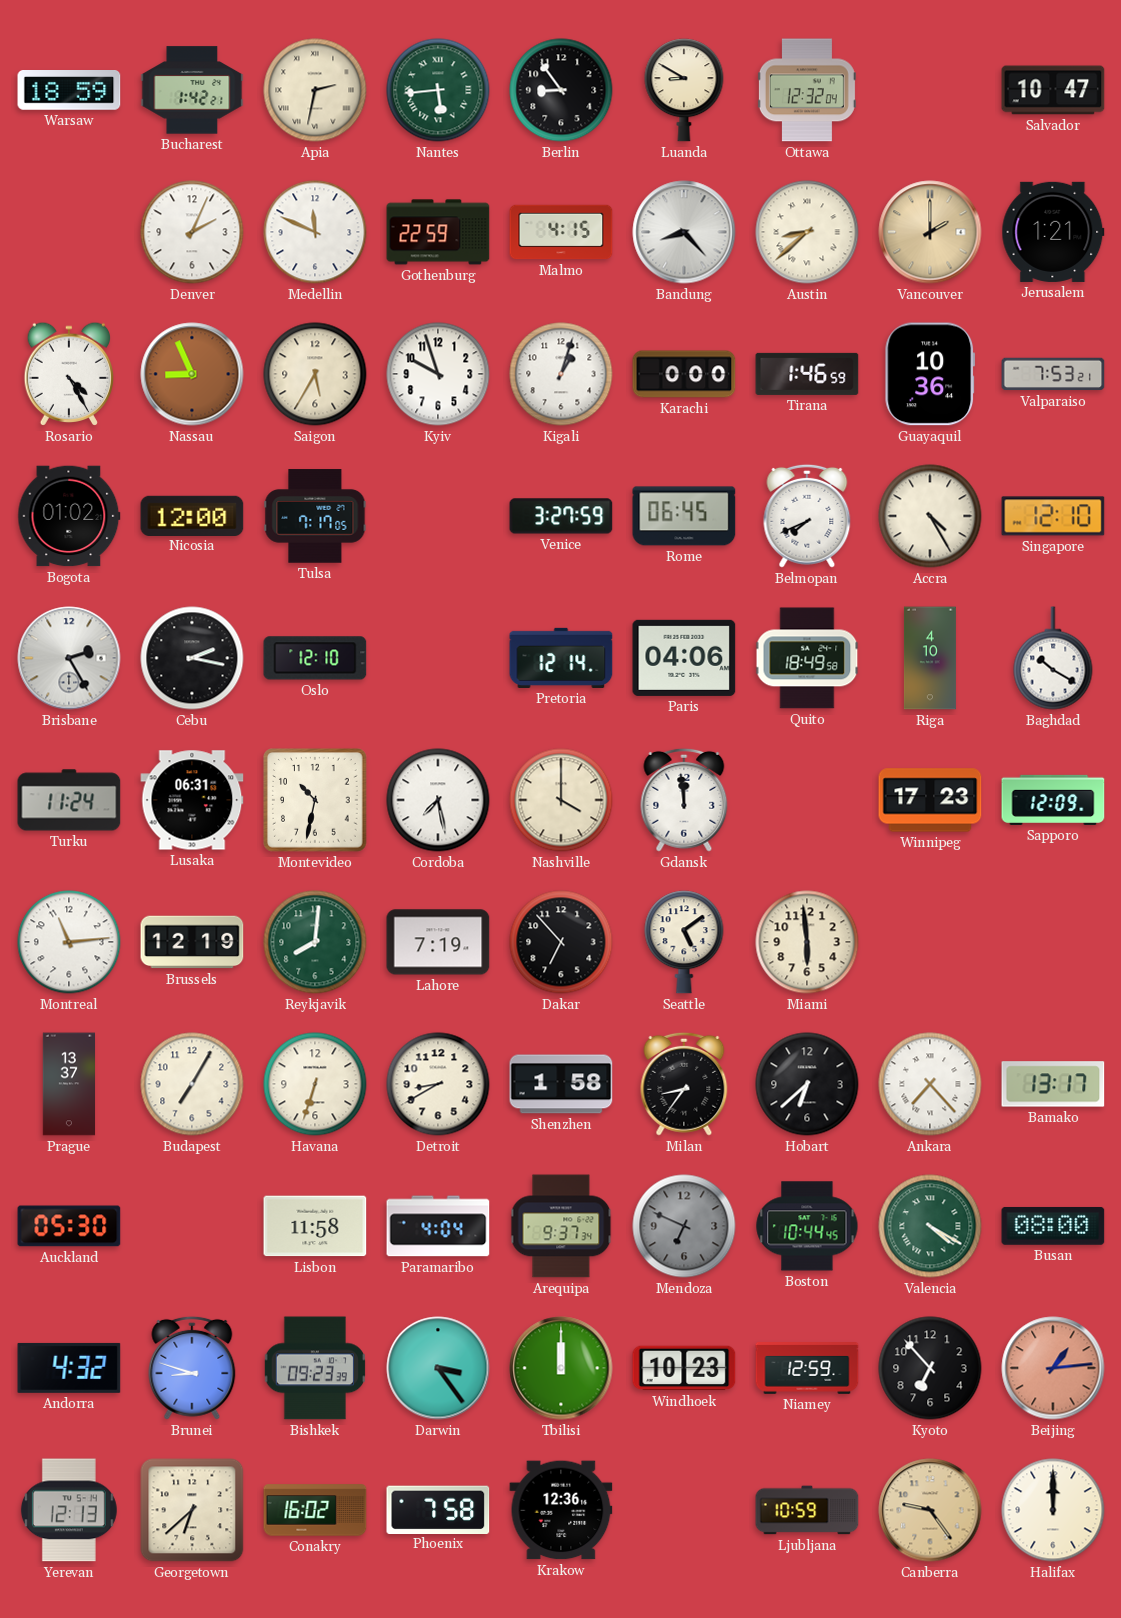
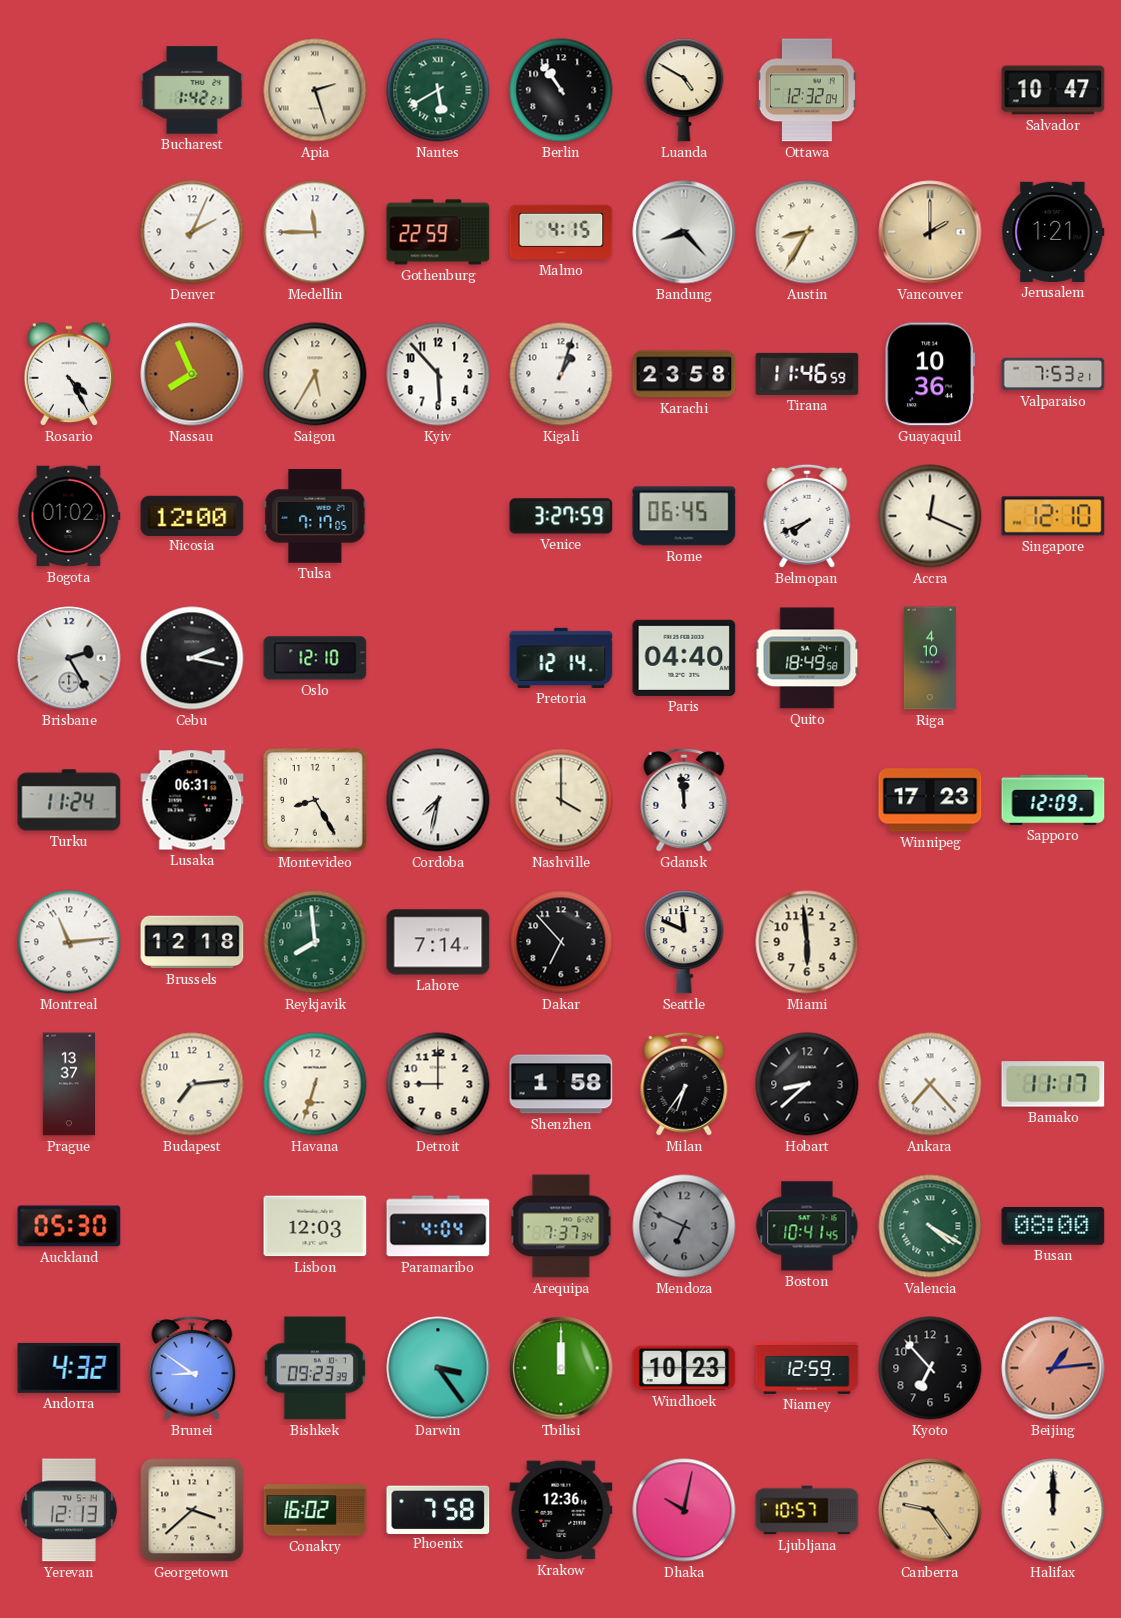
Warsaw: 18:59 -> none
Apia: 2:32 -> 2:27
Nantes: 5:44 -> 5:40
Berlin: 8:54 -> 10:54
Luanda: 8:50 -> 4:50
Medellin: 11:49 -> 11:45
Austin: 8:38 -> 8:35
Nassau: 8:56 -> 7:56
Kyiv: 9:57 -> 5:53
Karachi: 0:00 -> 23:58
Tirana: 1:46 -> 11:46
Accra: 4:25 -> 12:19
Paris: 04:06 -> 04:40
Baghdad: 10:20 -> none
Montevideo: 10:32 -> 8:25
Cordoba: 7:28 -> 7:32
Brussels: 12:19 -> 12:18
Reykjavik: 8:01 -> 7:59
Lahore: 7:19 -> 7:14
Seattle: 5:09 -> 11:49
Budapest: 7:05 -> 7:14
Detroit: 8:40 -> 9:00
Milan: 8:36 -> 6:36
Hobart: 6:38 -> 8:38
Bamako: 13:17 -> 11:17
Lisbon: 11:58 -> 12:03
Arequipa: 9:37 -> 7:37
Boston: 10:44 -> 10:41
Brunei: 8:48 -> 8:51
Georgetown: 6:38 -> 3:38
Dhaka: none -> 10:02
Ljubljana: 10:59 -> 10:57
